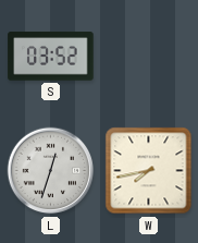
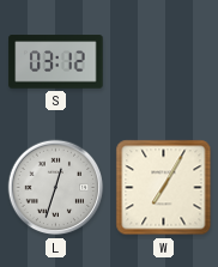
S: 03:52 -> 03:12
W: 7:43 -> 7:05
